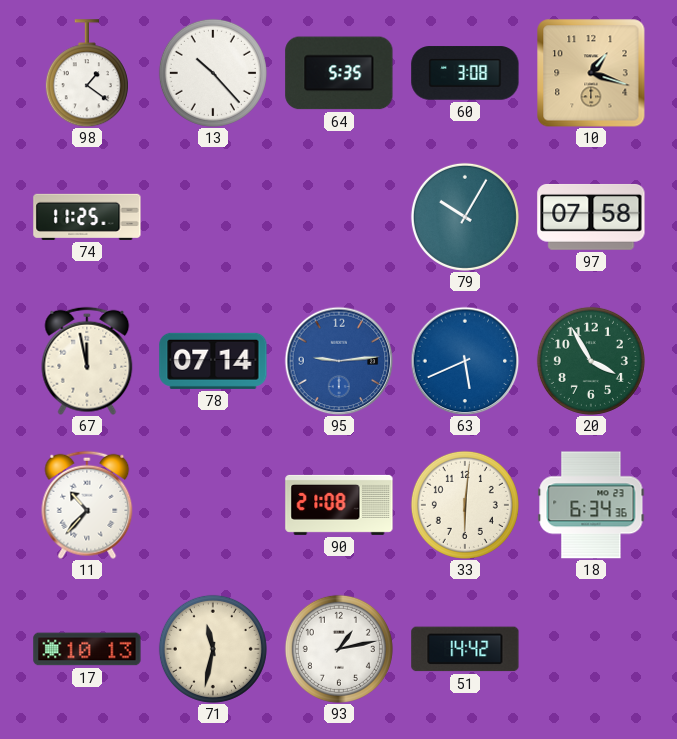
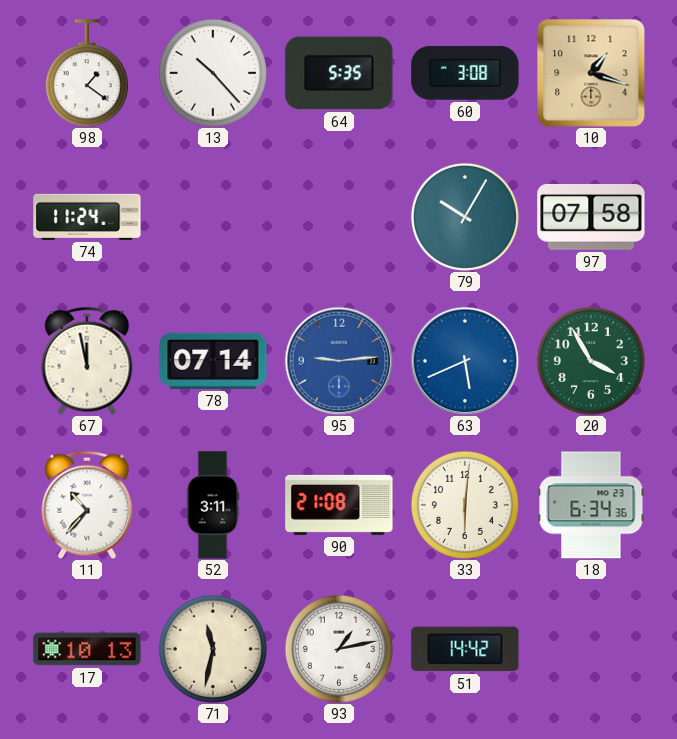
74: 11:25 -> 11:24
52: none -> 3:11
